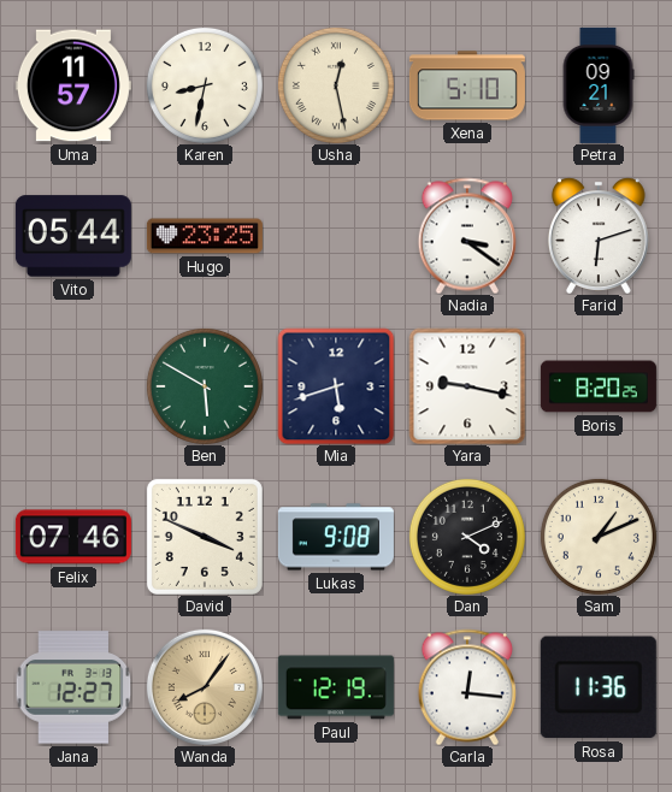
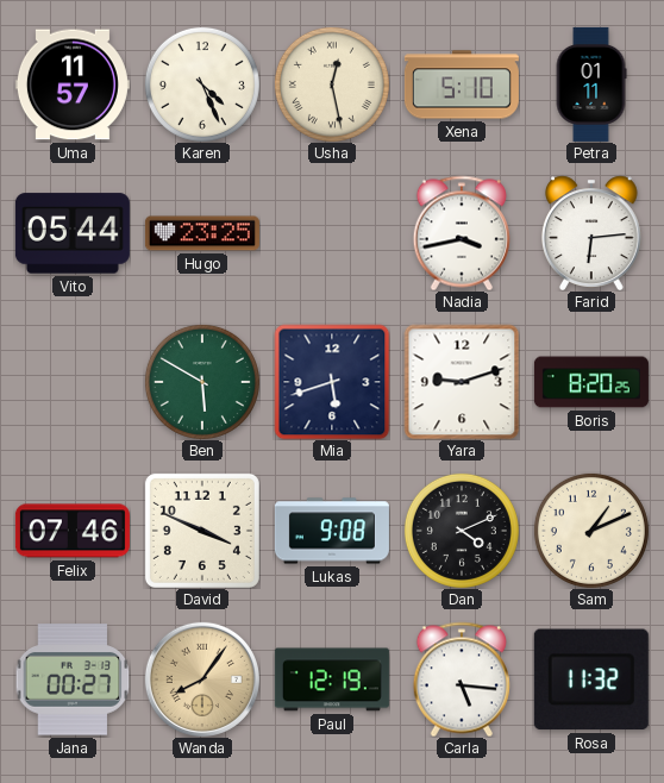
Karen: 8:32 -> 4:26
Petra: 09:21 -> 01:11
Nadia: 3:21 -> 3:43
Farid: 6:12 -> 6:14
Yara: 9:17 -> 9:12
Jana: 12:27 -> 00:27
Carla: 12:16 -> 5:16
Rosa: 11:36 -> 11:32
